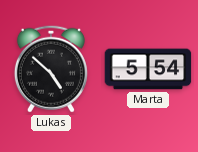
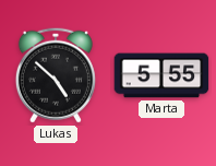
Marta: 5:54 -> 5:55
